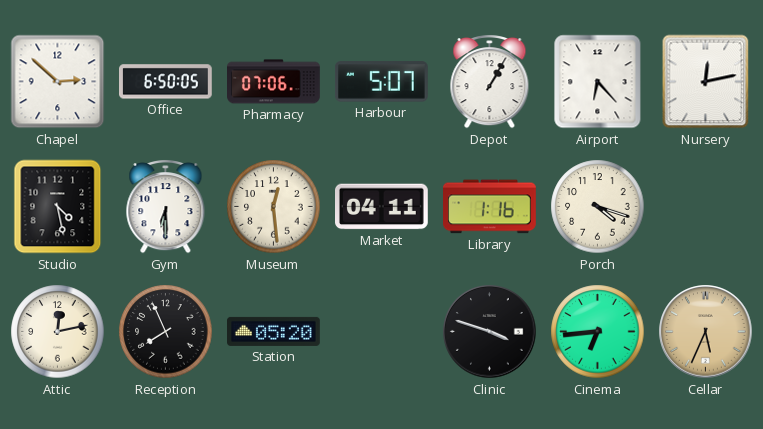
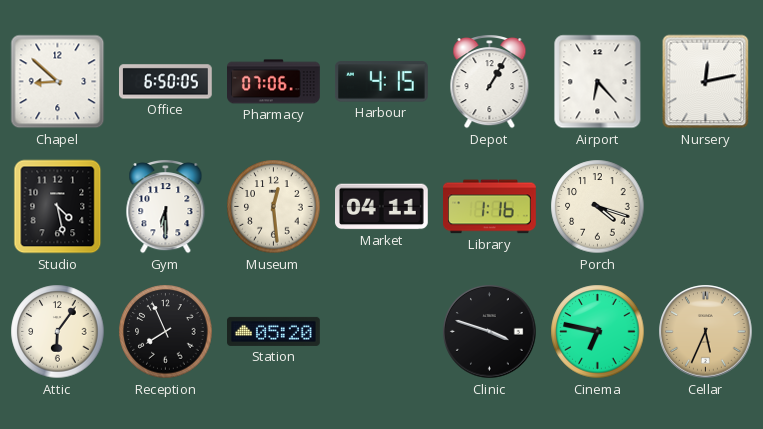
Chapel: 2:52 -> 8:52
Harbour: 5:07 -> 4:15
Attic: 12:13 -> 6:06
Cinema: 6:44 -> 6:47
